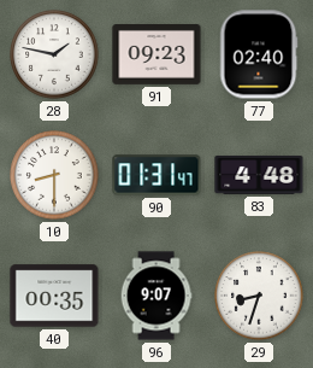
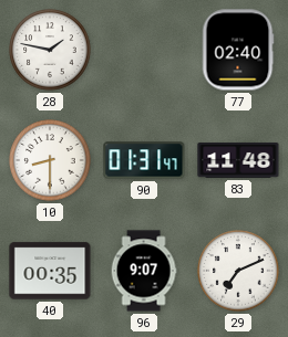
91: 09:23 -> none
83: 4:48 -> 11:48
29: 8:33 -> 7:11
